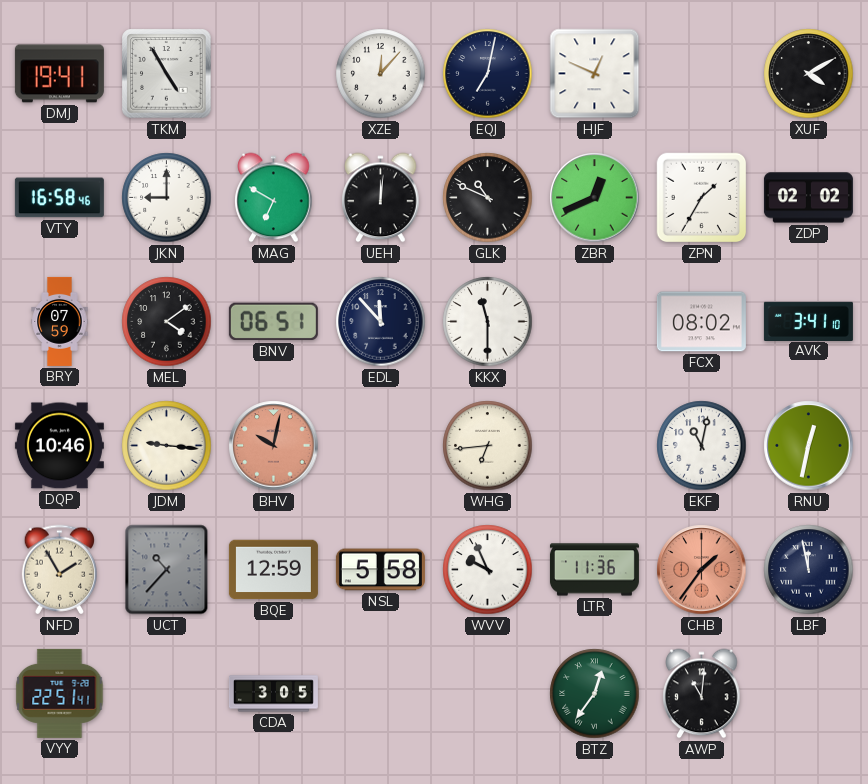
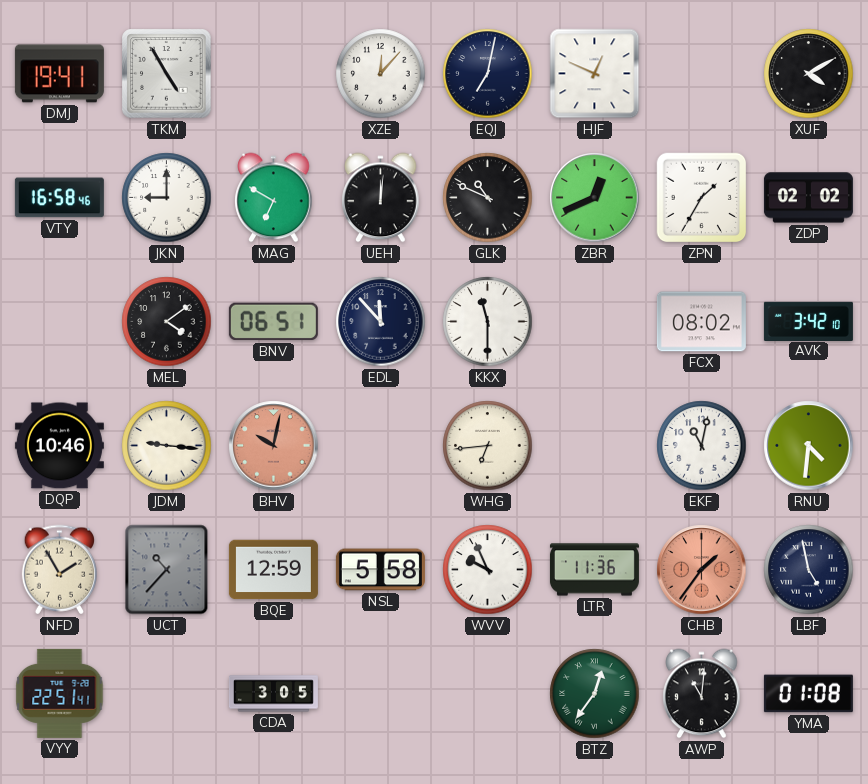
BRY: 07:59 -> none
AVK: 3:41 -> 3:42
RNU: 12:32 -> 4:31
LBF: 11:58 -> 4:58
YMA: none -> 01:08
